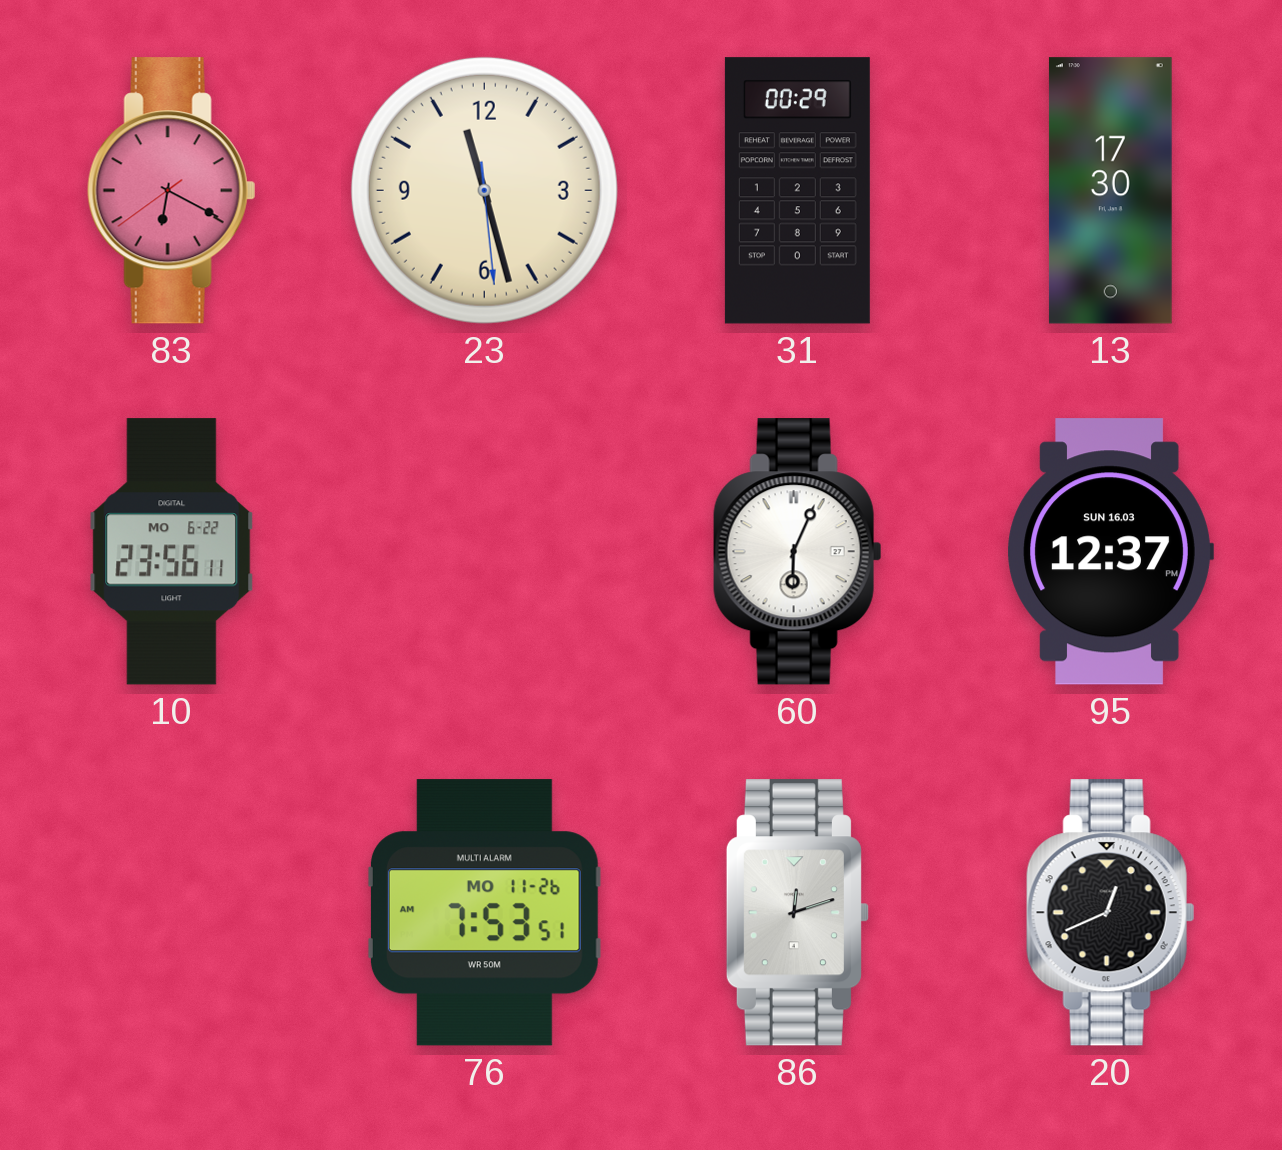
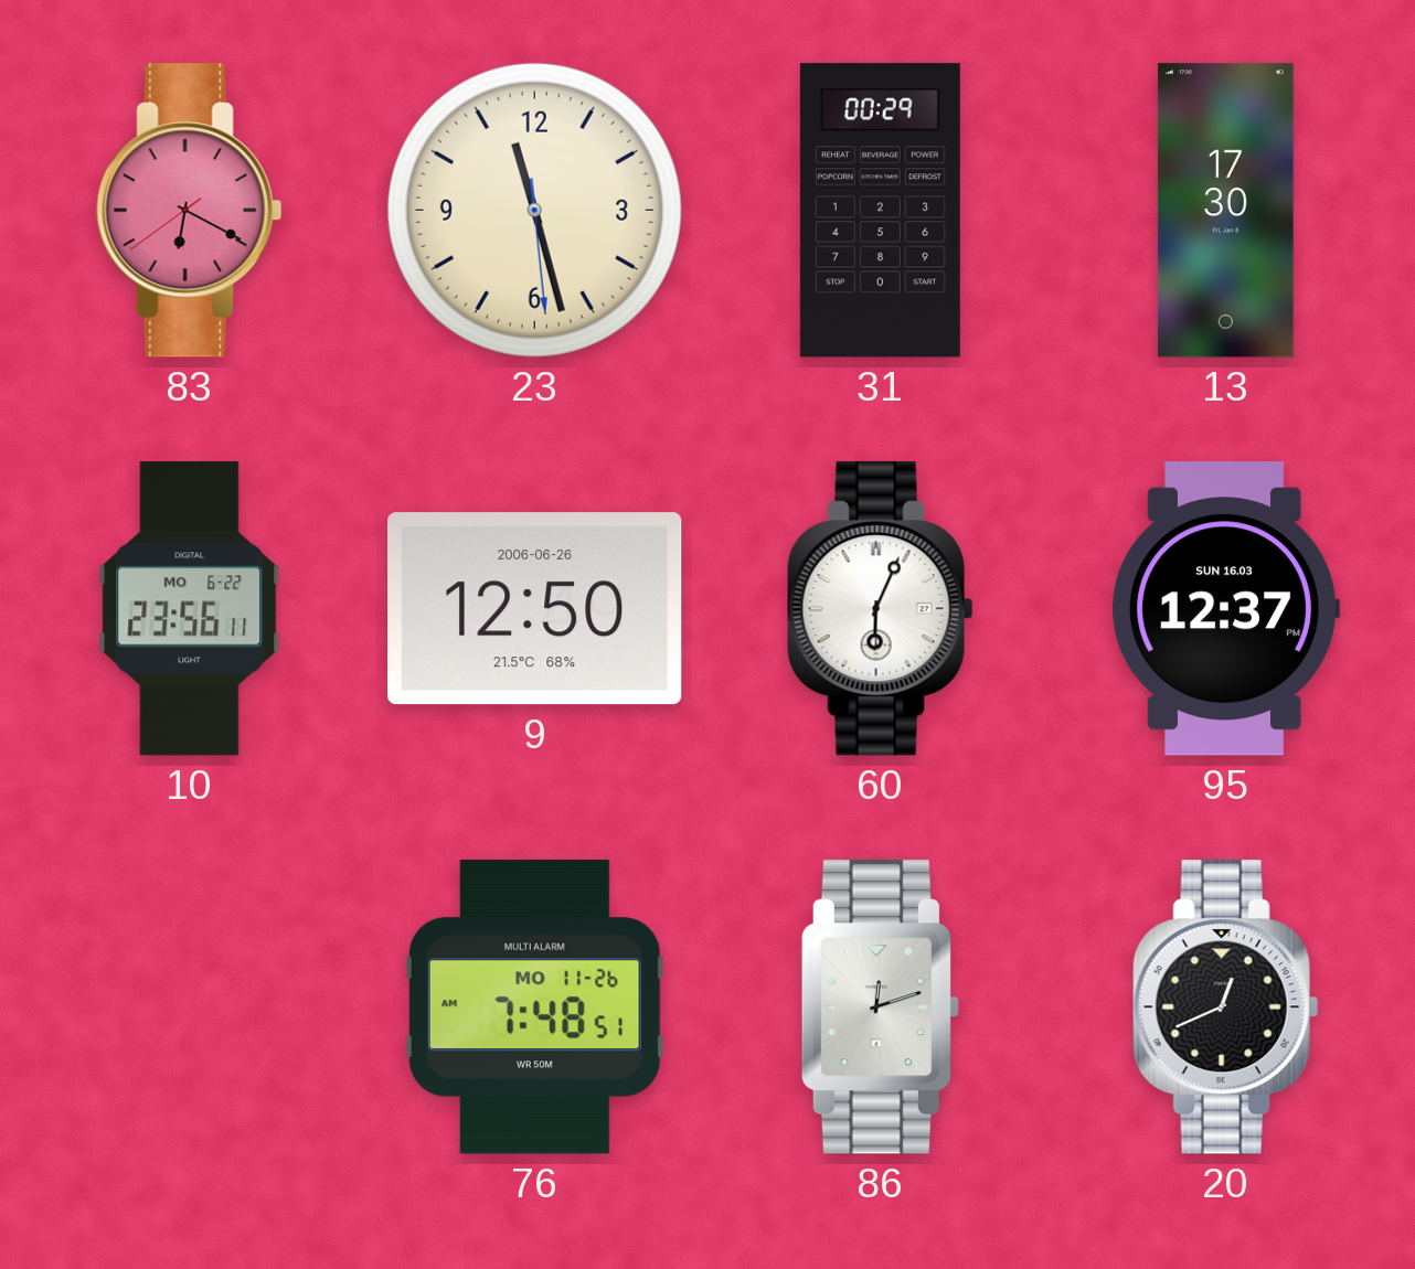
9: none -> 12:50
76: 7:53 -> 7:48
